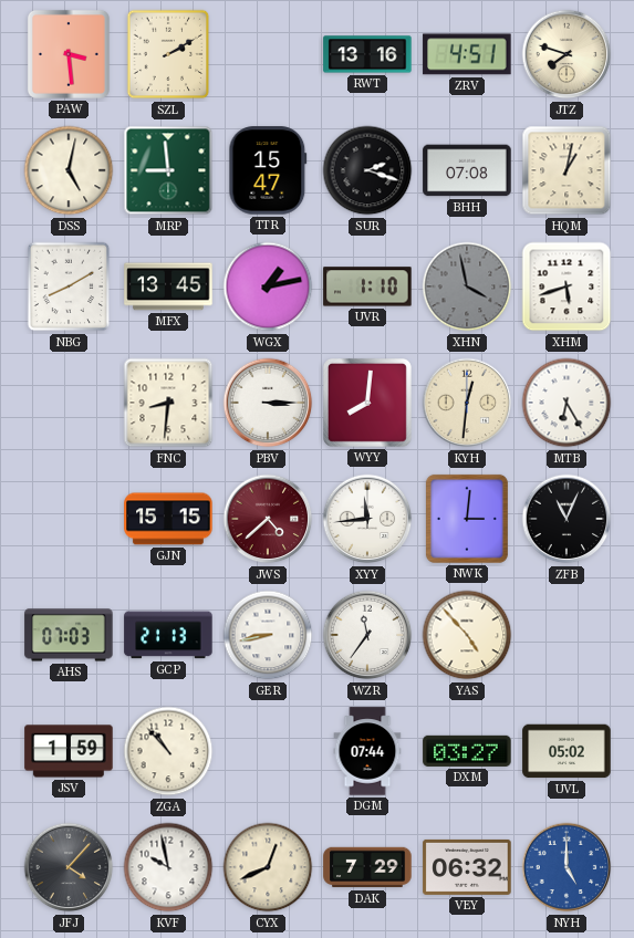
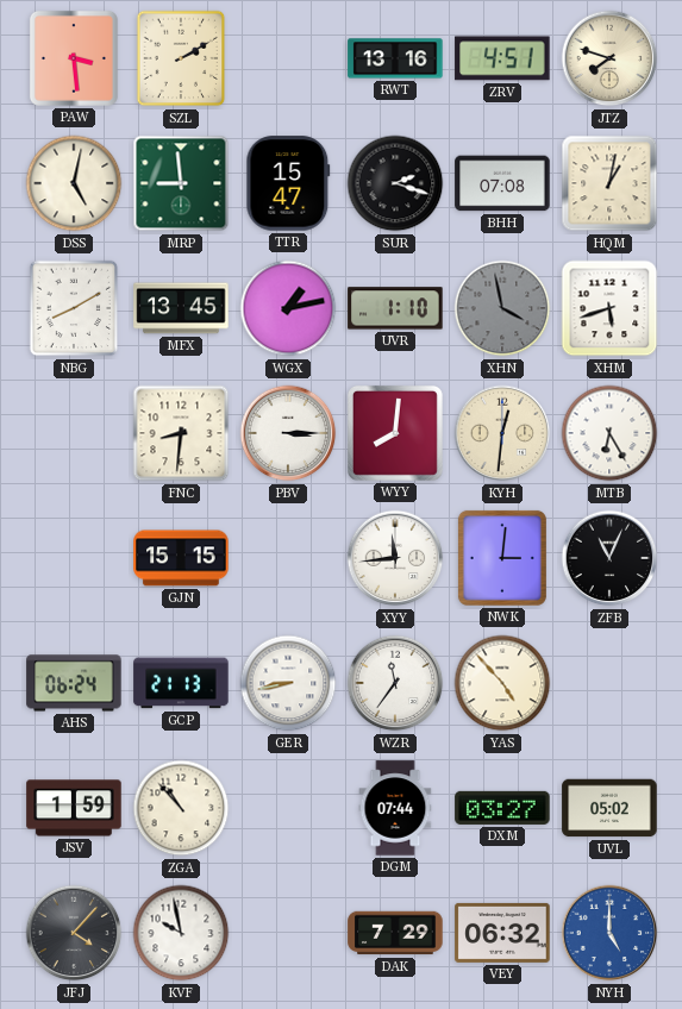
JWS: 4:38 -> none
AHS: 07:03 -> 06:24
CYX: 12:41 -> none
